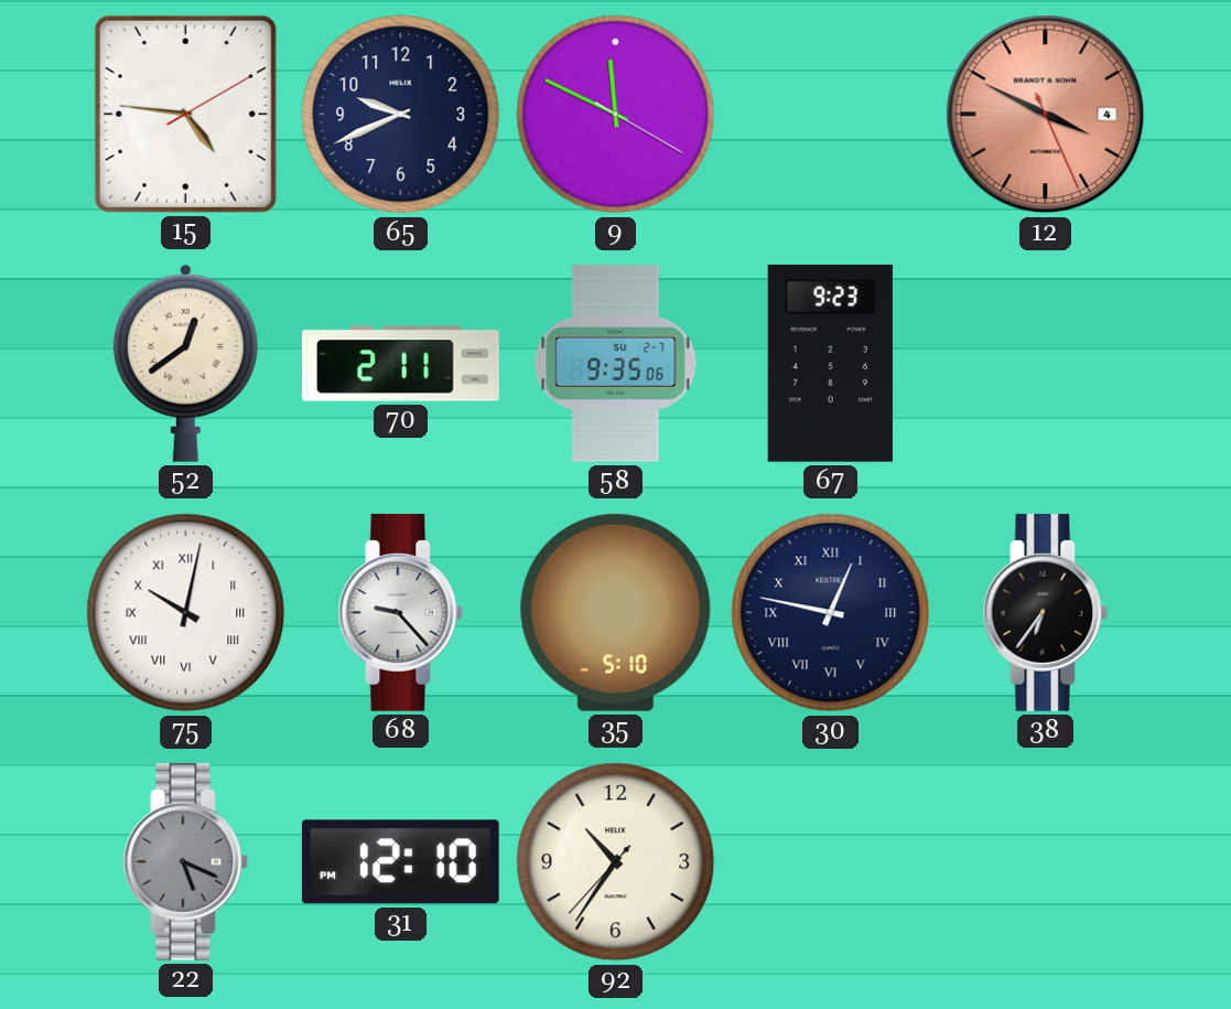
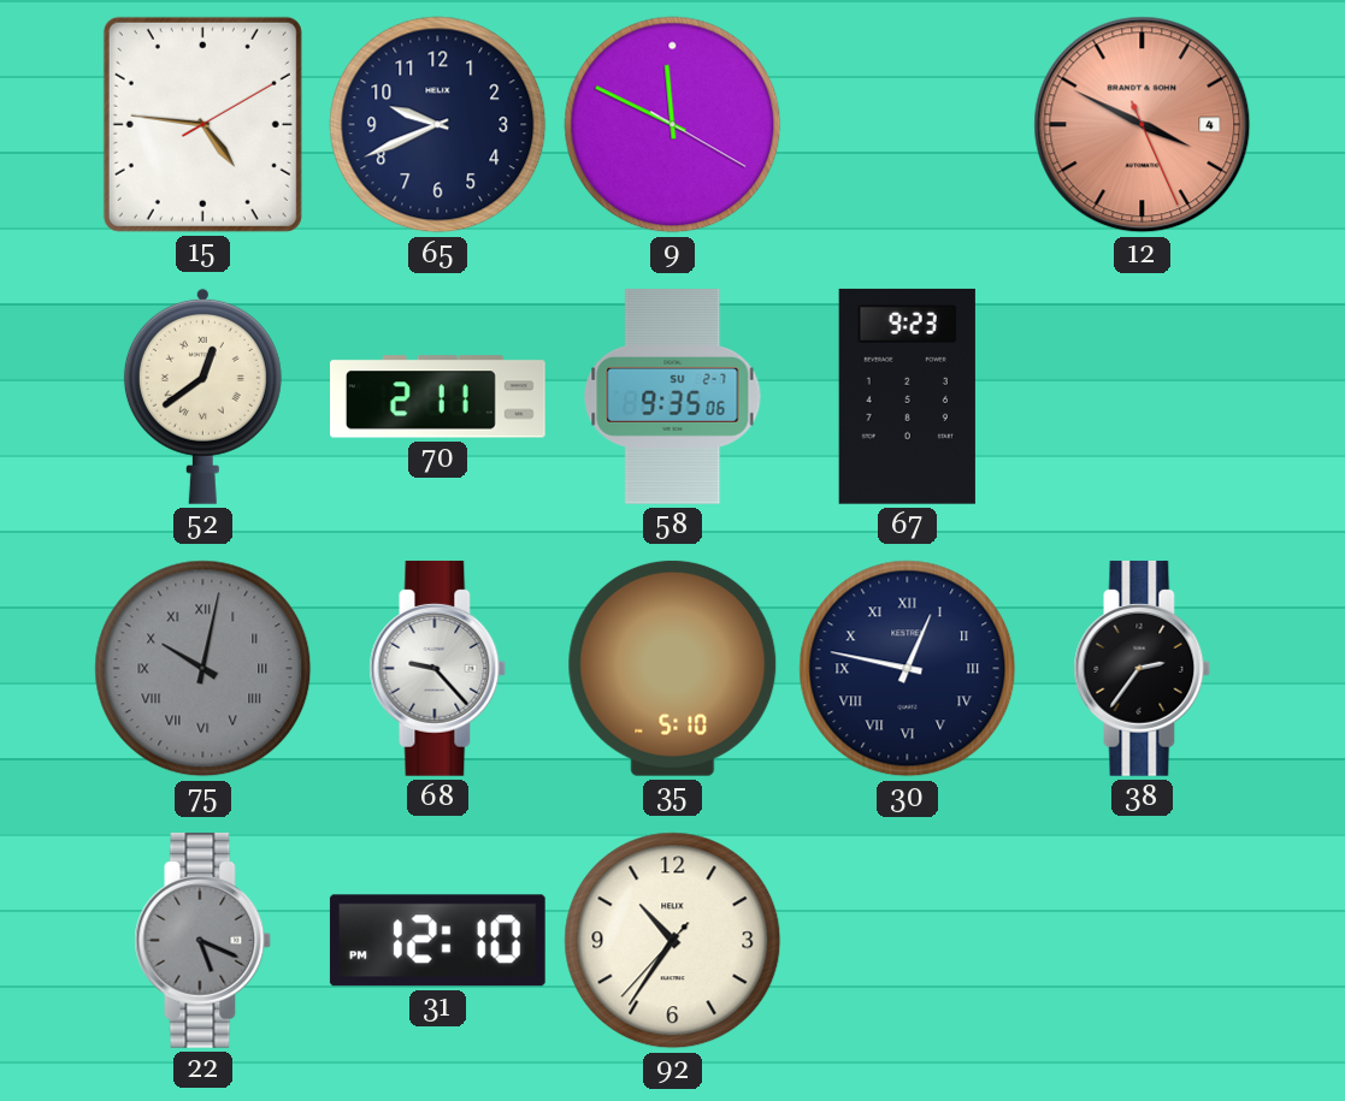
75 dial: white -> grey
38: 6:36 -> 2:36
